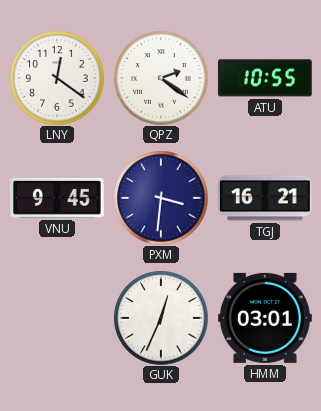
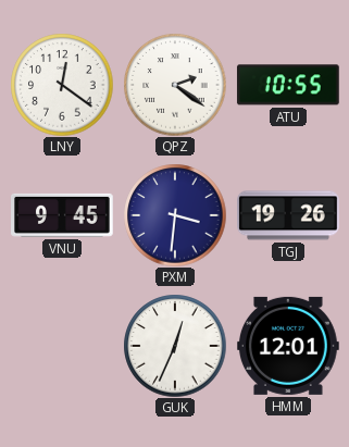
TGJ: 16:21 -> 19:26
HMM: 03:01 -> 12:01
